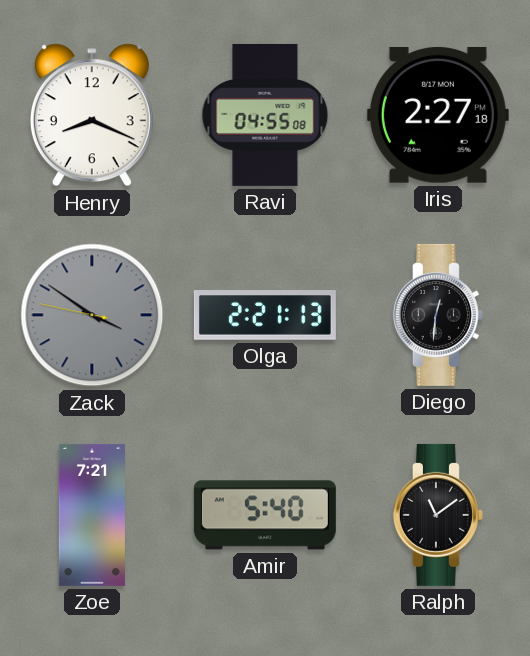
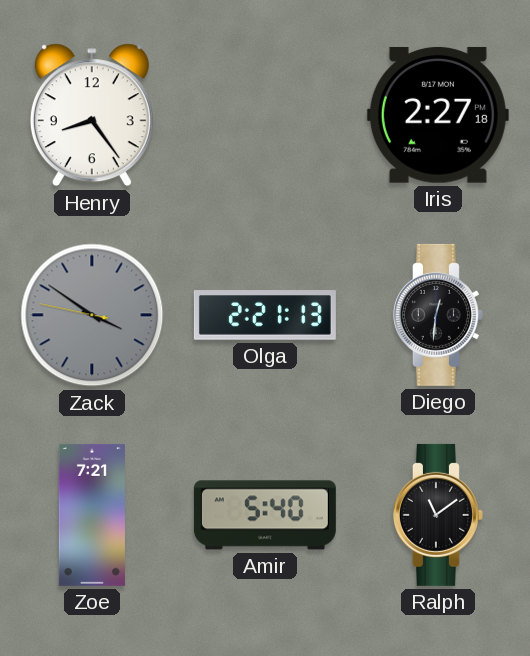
Henry: 8:19 -> 8:24
Ravi: 04:55 -> none
